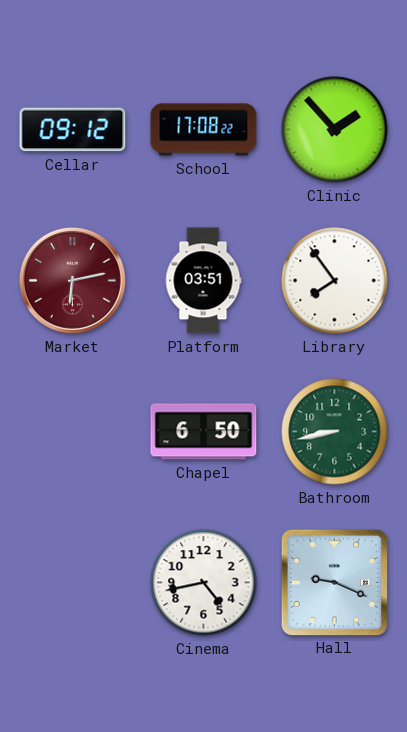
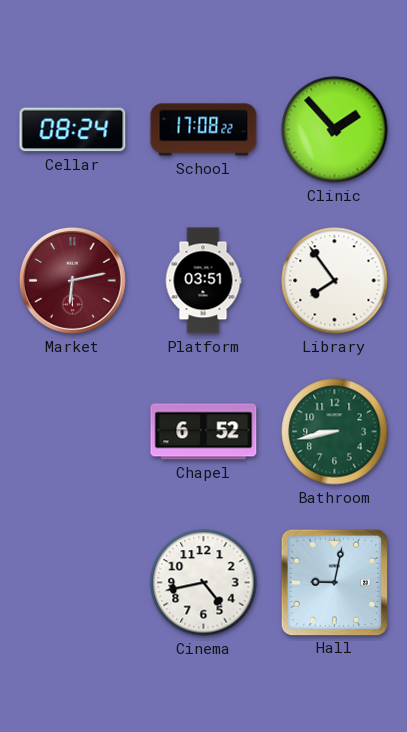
Cellar: 09:12 -> 08:24
Chapel: 6:50 -> 6:52
Hall: 9:19 -> 9:02
